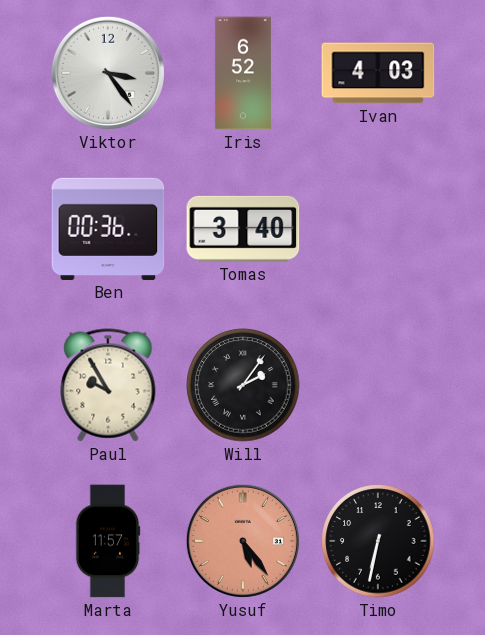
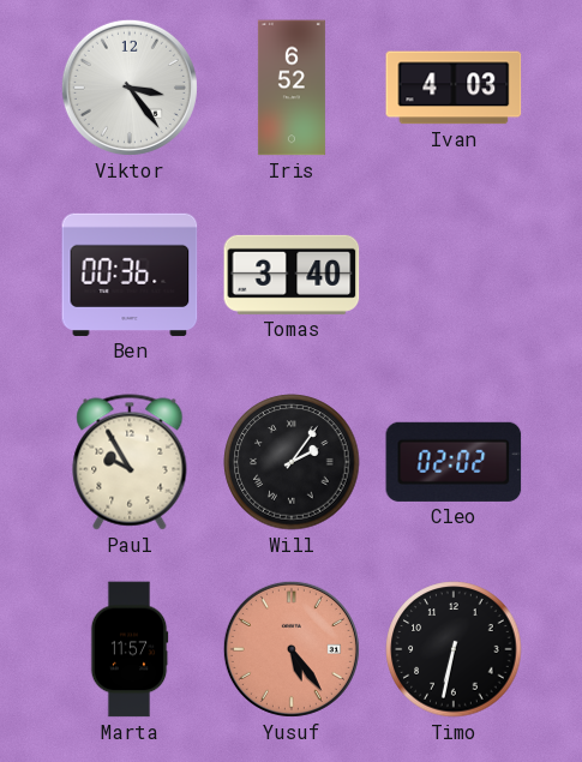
Cleo: none -> 02:02
